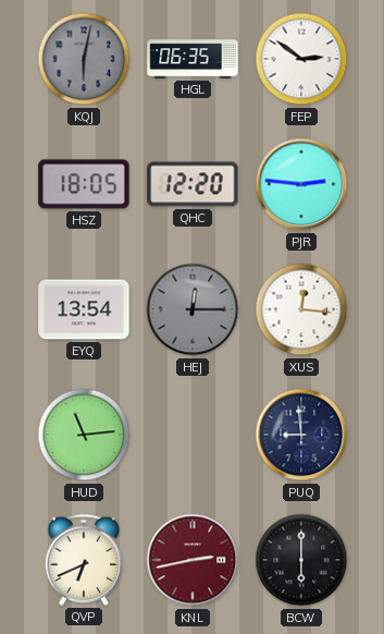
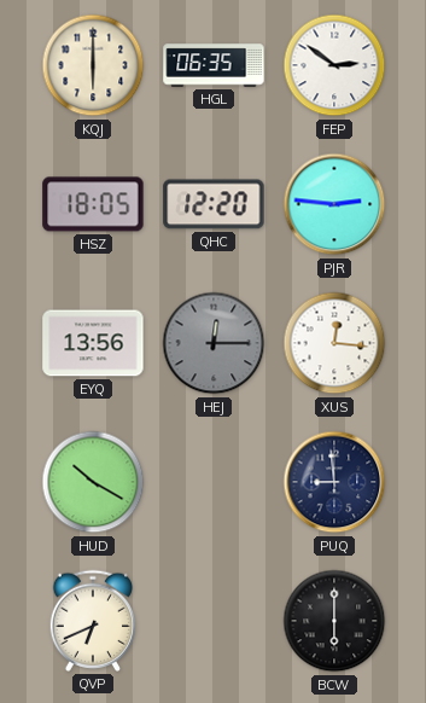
KQJ: 6:02 -> 6:00
KQJ dial: grey -> cream
EYQ: 13:54 -> 13:56
HUD: 11:14 -> 10:20
KNL: 2:43 -> none
